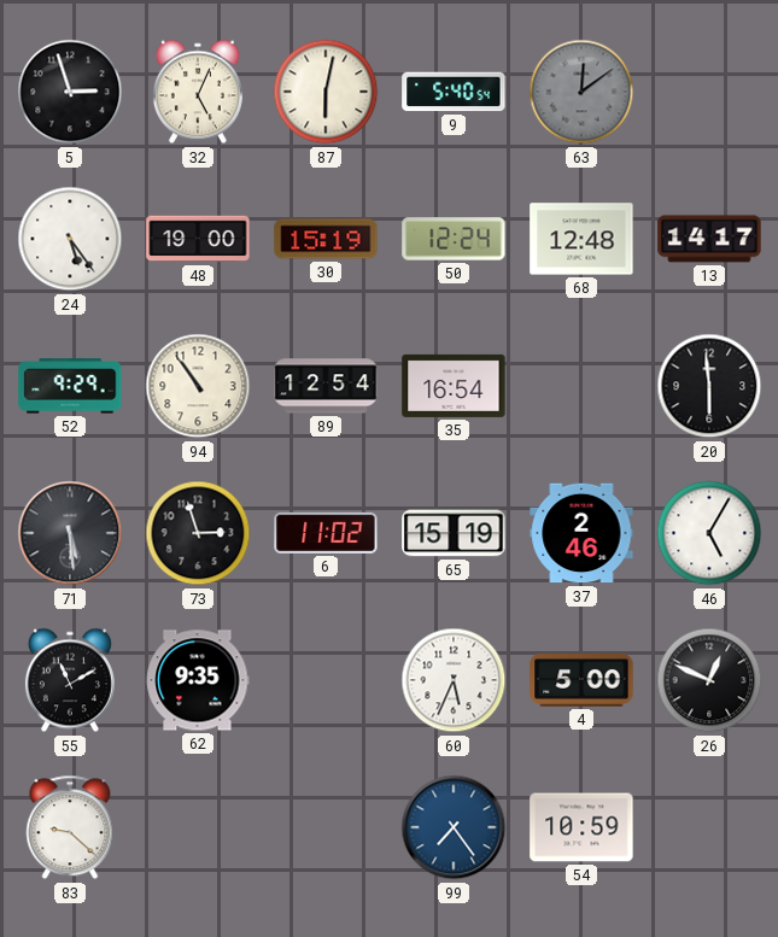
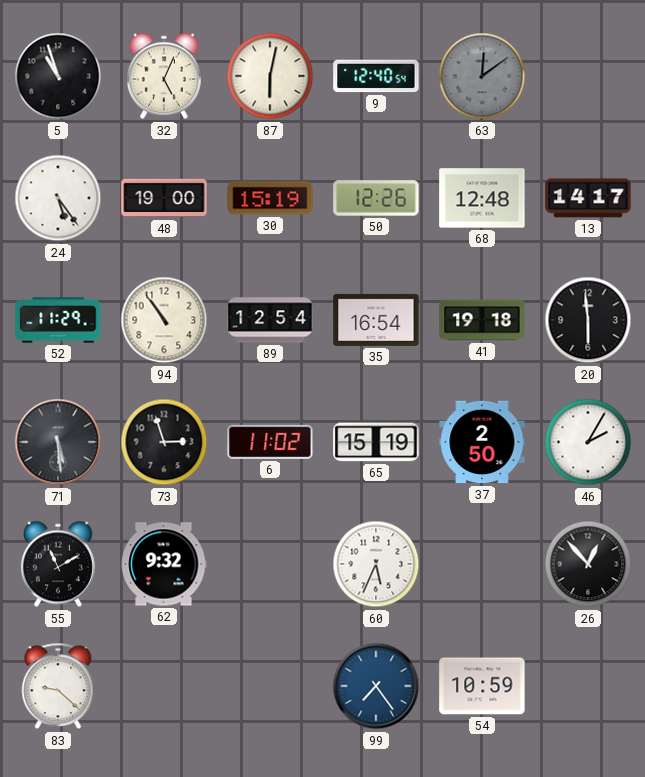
5: 2:57 -> 10:57
9: 5:40 -> 12:40
50: 12:24 -> 12:26
52: 9:29 -> 11:29
41: none -> 19:18
37: 2:46 -> 2:50
46: 5:05 -> 2:05
62: 9:35 -> 9:32
4: 5:00 -> none
26: 12:49 -> 12:53
